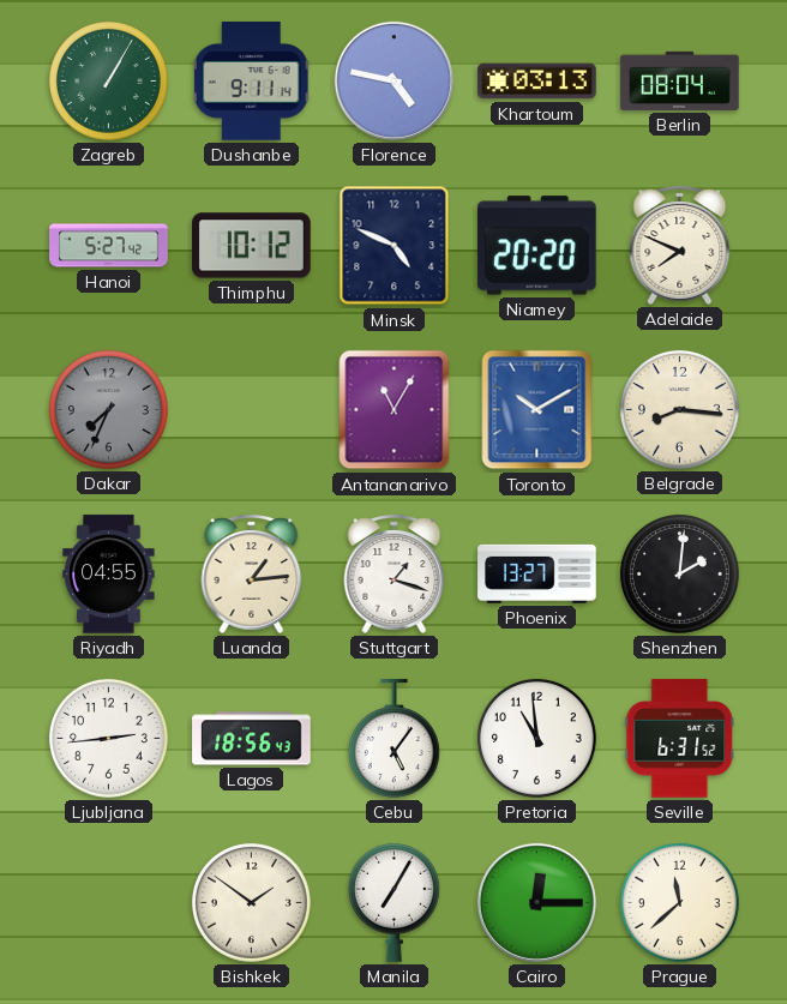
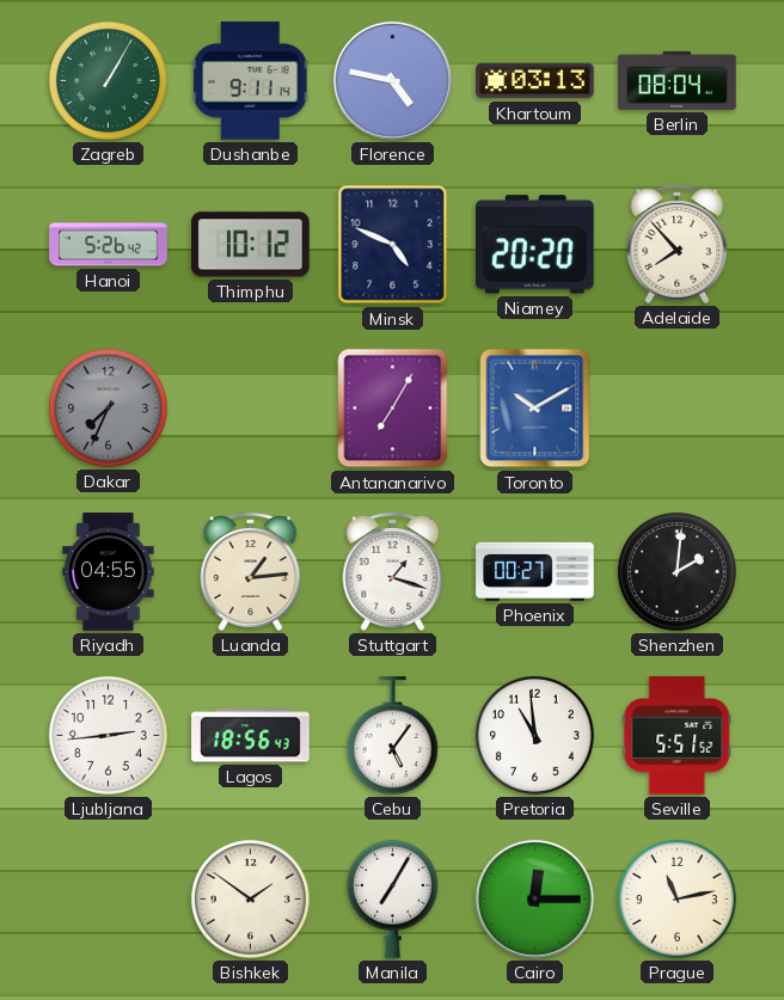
Hanoi: 5:27 -> 5:26
Adelaide: 7:49 -> 7:53
Antananarivo: 11:05 -> 7:05
Belgrade: 8:16 -> none
Phoenix: 13:27 -> 00:27
Seville: 6:31 -> 5:51
Prague: 11:38 -> 11:13
